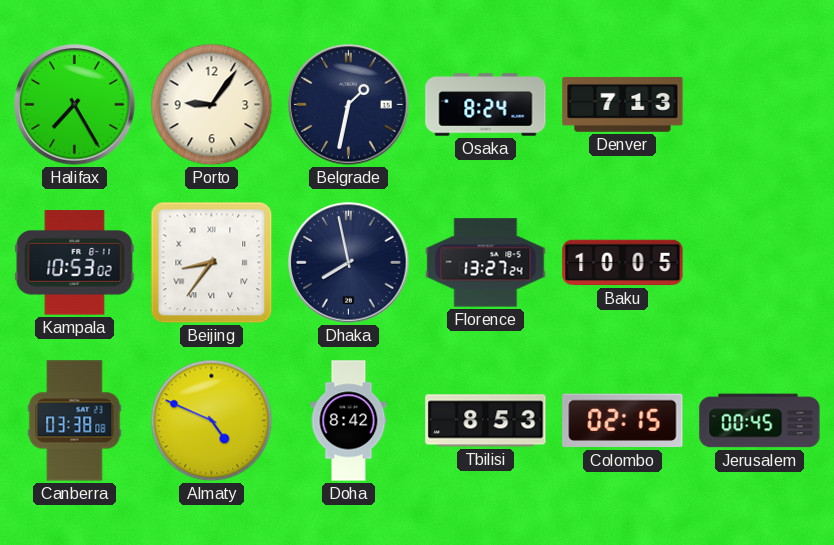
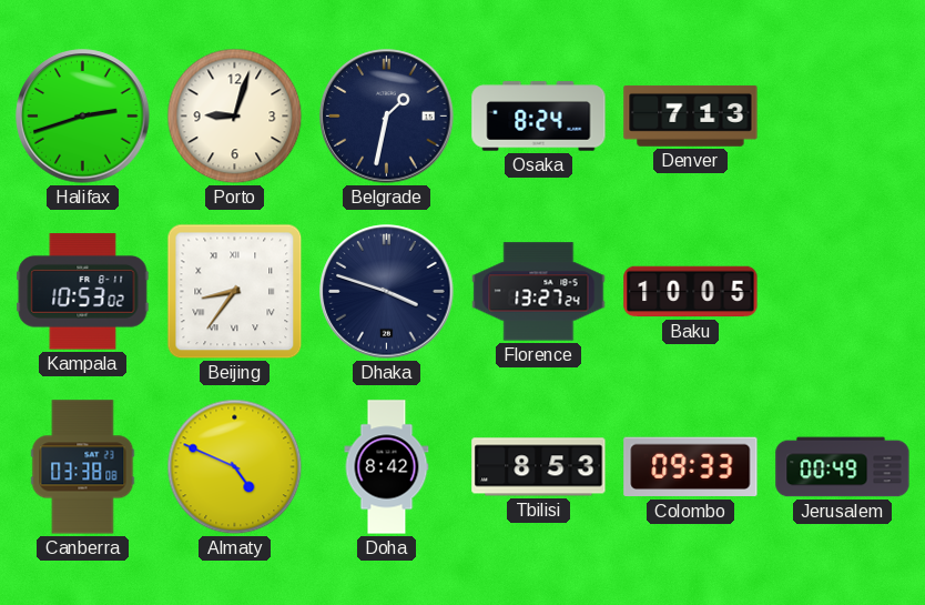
Halifax: 7:25 -> 2:42
Porto: 9:06 -> 9:03
Dhaka: 7:58 -> 3:48
Colombo: 02:15 -> 09:33
Jerusalem: 00:45 -> 00:49
